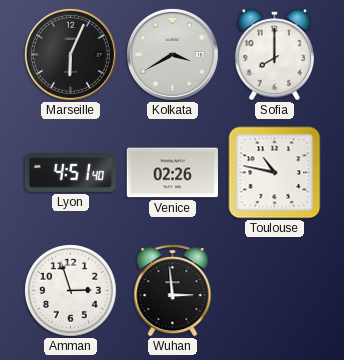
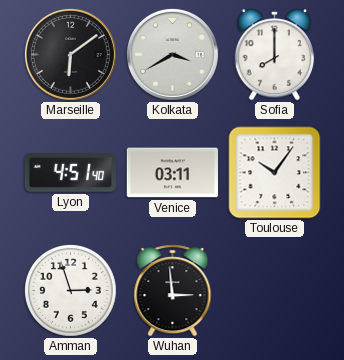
Marseille: 6:04 -> 6:09
Venice: 02:26 -> 03:11
Toulouse: 10:47 -> 10:06
